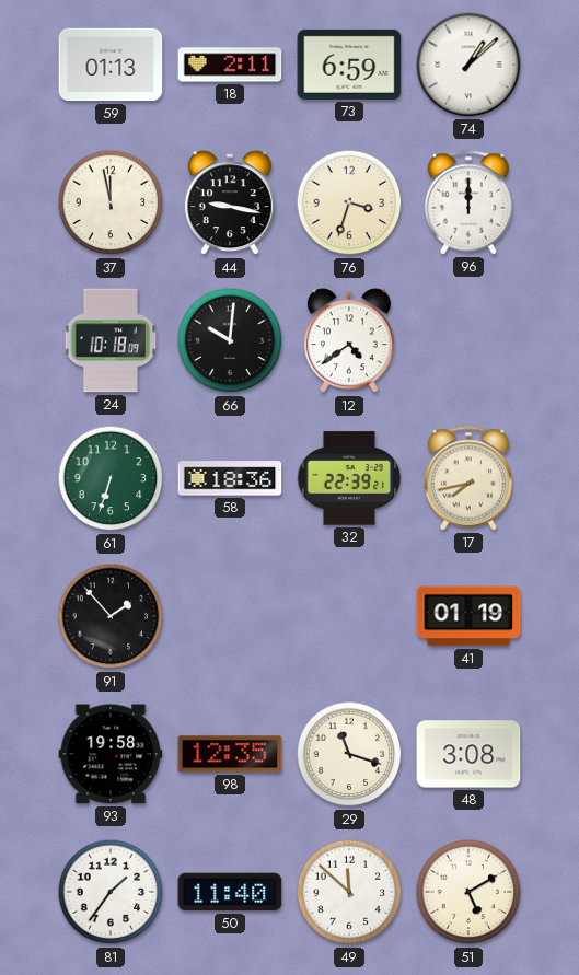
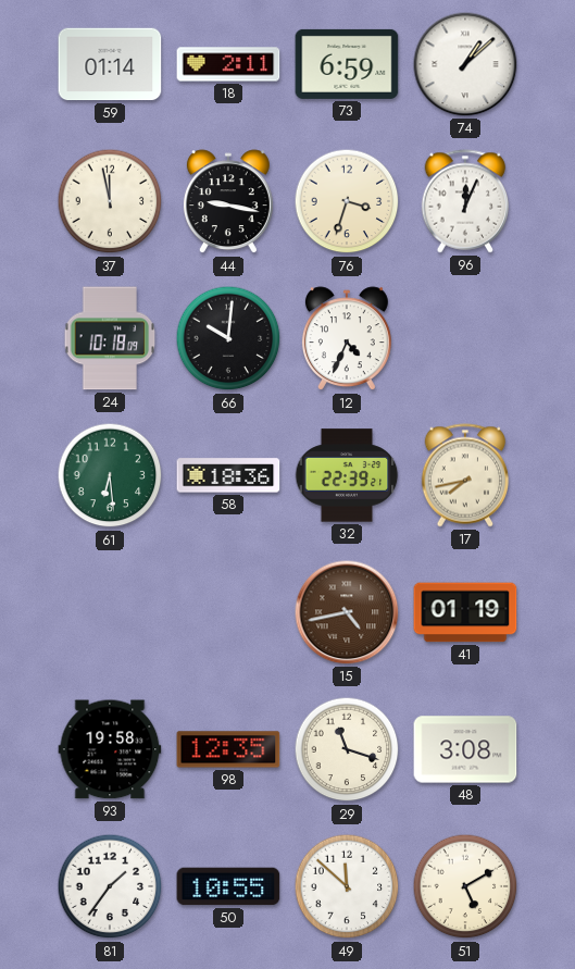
59: 01:13 -> 01:14
96: 12:00 -> 12:04
12: 4:39 -> 4:34
61: 6:33 -> 6:29
91: 1:53 -> none
15: none -> 4:43
50: 11:40 -> 10:55
